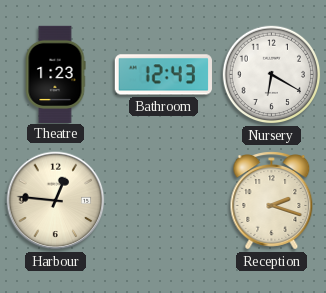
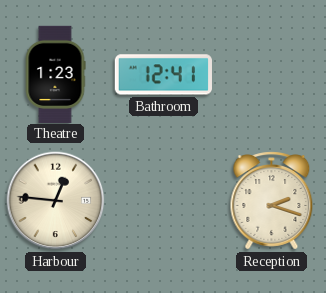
Bathroom: 12:43 -> 12:41
Nursery: 6:20 -> none
